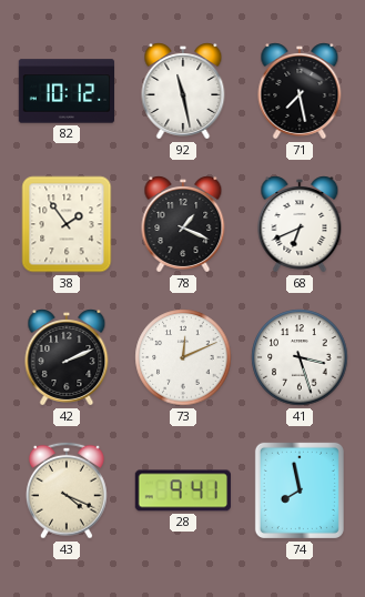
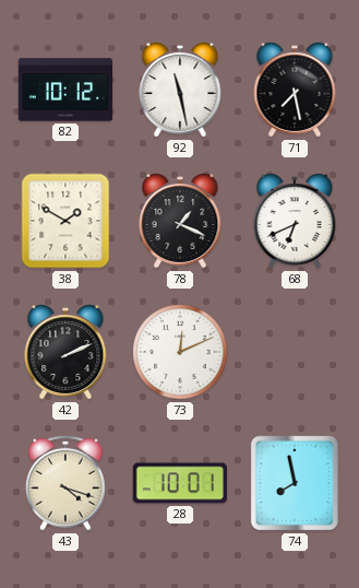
38: 1:54 -> 1:50
41: 3:27 -> none
43: 4:19 -> 4:18
28: 9:41 -> 10:01
